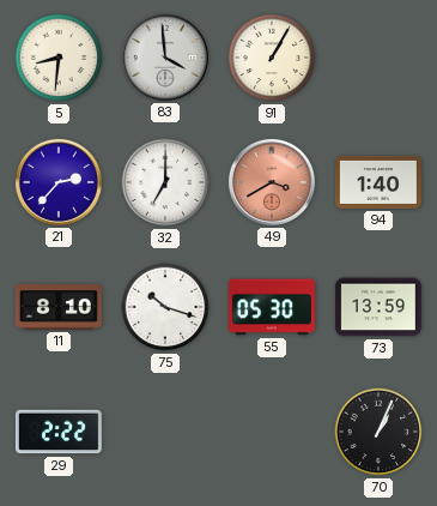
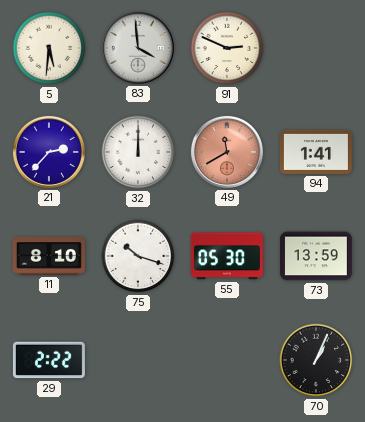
5: 8:31 -> 5:31
91: 1:05 -> 2:49
32: 7:00 -> 12:00
49: 3:40 -> 11:40
94: 1:40 -> 1:41
